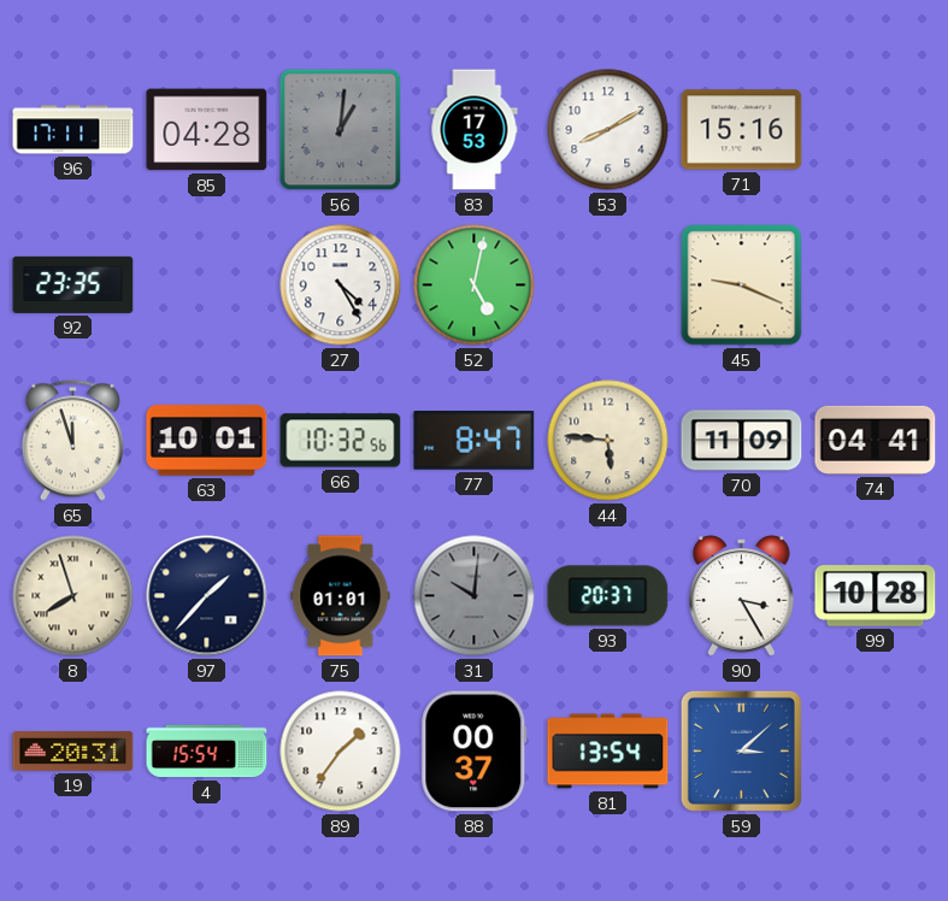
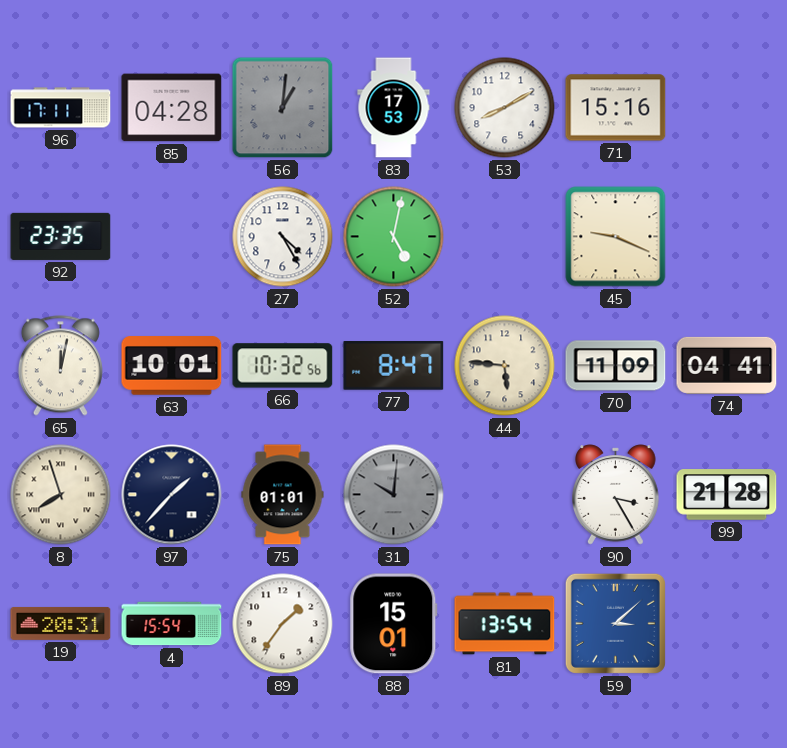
65: 11:57 -> 12:02
93: 20:37 -> none
99: 10:28 -> 21:28
88: 00:37 -> 15:01
